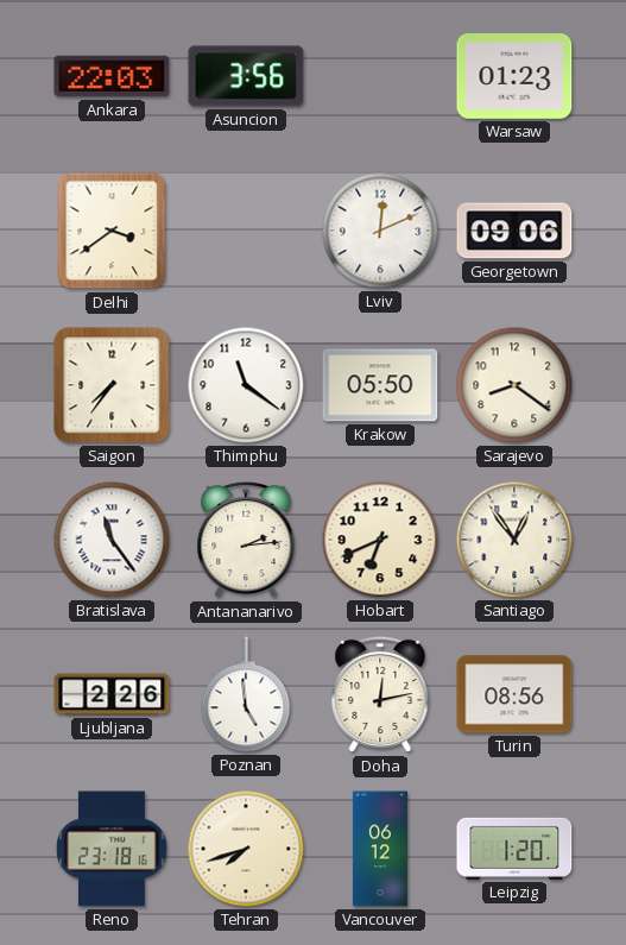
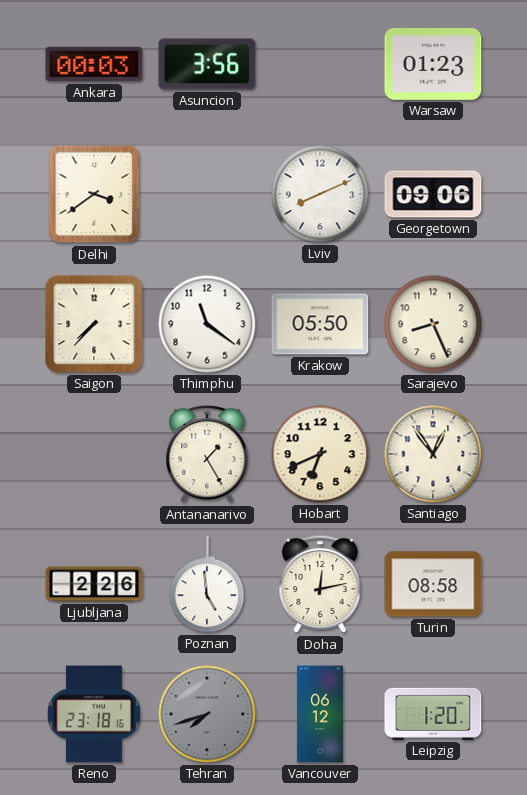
Ankara: 22:03 -> 00:03
Lviv: 12:11 -> 8:11
Saigon: 7:36 -> 7:37
Sarajevo: 8:21 -> 8:26
Bratislava: 11:24 -> none
Antananarivo: 2:14 -> 1:25
Turin: 08:56 -> 08:58
Tehran dial: cream -> grey
